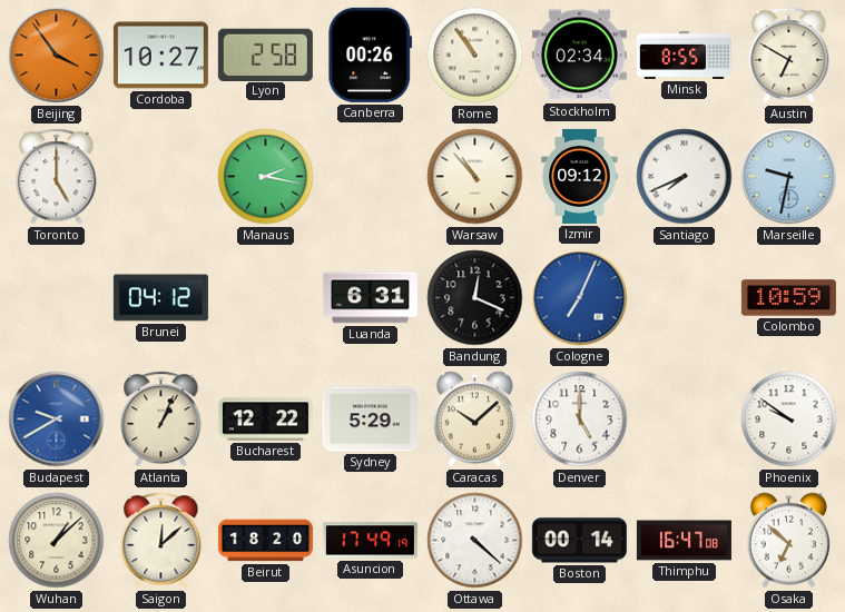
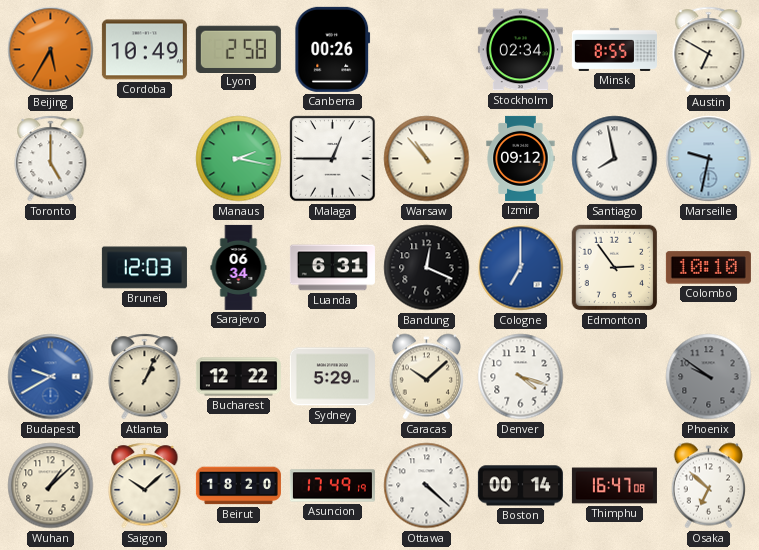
Beijing: 3:54 -> 5:35
Cordoba: 10:27 -> 10:49
Rome: 10:54 -> none
Malaga: none -> 12:45
Santiago: 7:41 -> 7:58
Brunei: 04:12 -> 12:03
Sarajevo: none -> 06:34
Cologne: 7:04 -> 7:00
Edmonton: none -> 2:54
Colombo: 10:59 -> 10:10
Denver: 5:00 -> 4:18
Phoenix dial: white -> grey
Saigon: 12:08 -> 10:08
